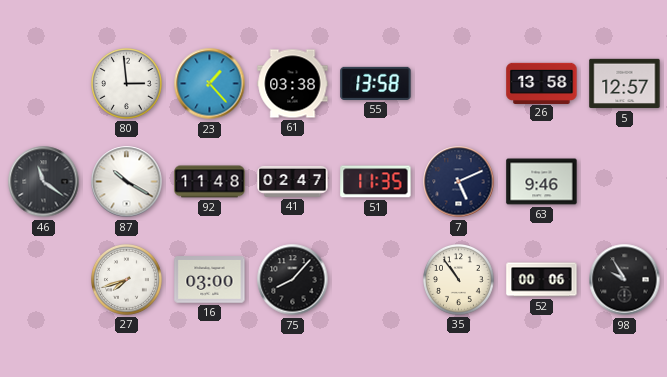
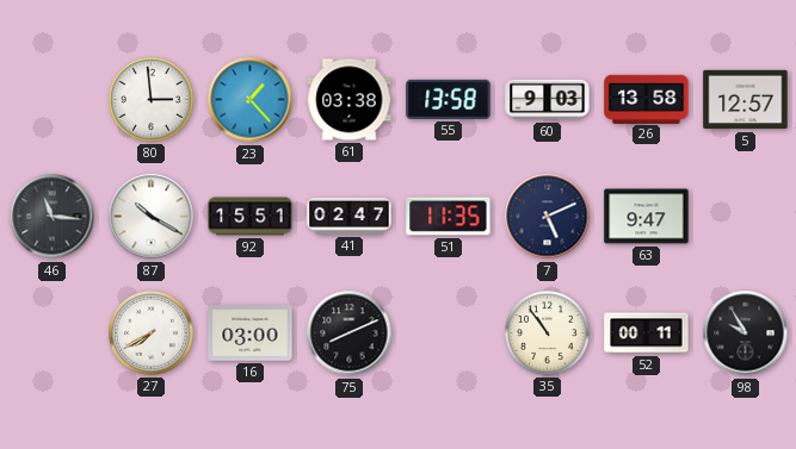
60: none -> 9:03
46: 11:21 -> 11:16
92: 11:48 -> 15:51
63: 9:46 -> 9:47
27: 7:42 -> 7:40
75: 8:07 -> 8:11
52: 00:06 -> 00:11
